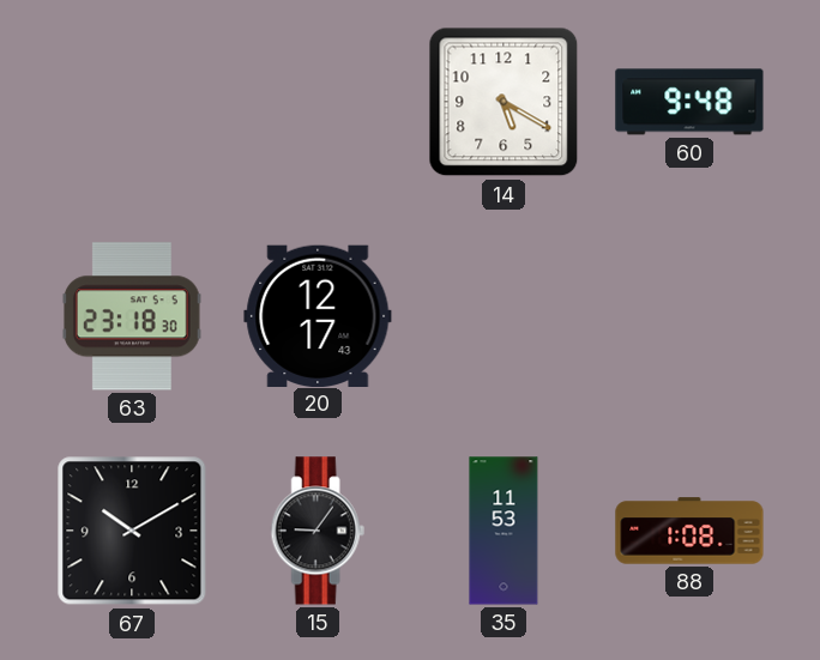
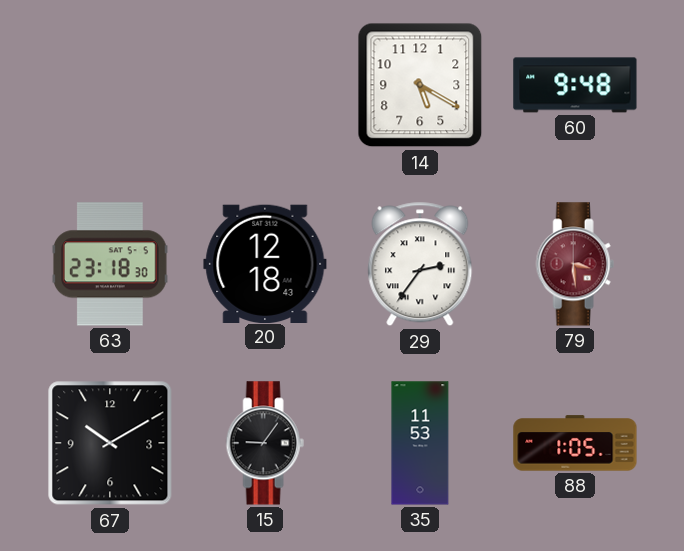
20: 12:17 -> 12:18
29: none -> 2:36
79: none -> 3:29
88: 1:08 -> 1:05
